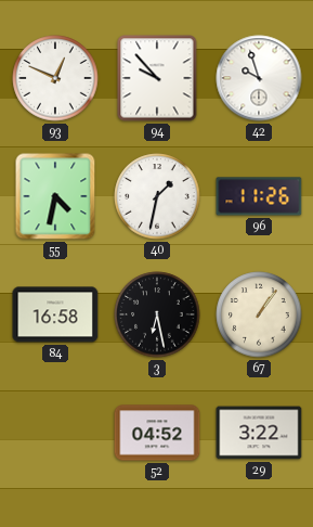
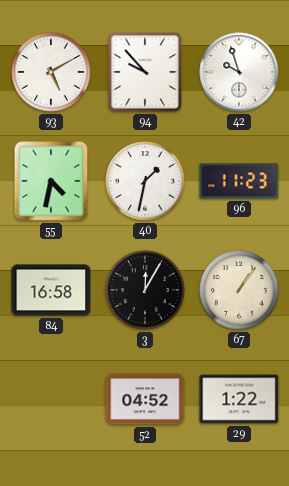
93: 12:49 -> 5:10
96: 11:26 -> 11:23
3: 6:28 -> 12:05
29: 3:22 -> 1:22
